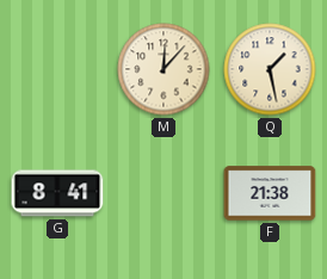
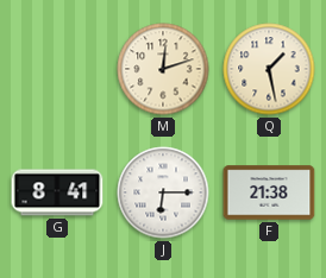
M: 12:07 -> 12:12
J: none -> 6:15
